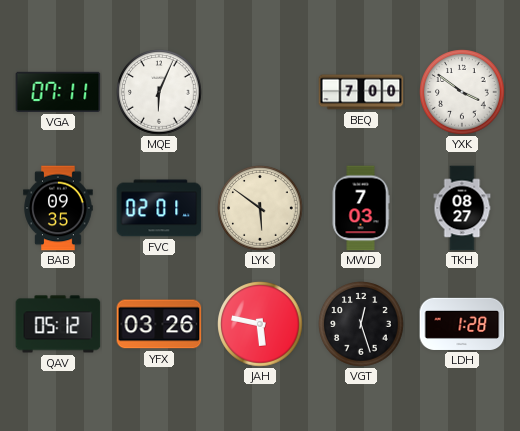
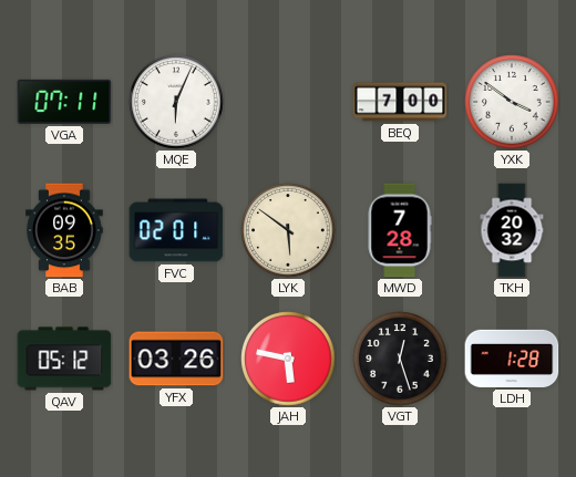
MWD: 7:03 -> 7:28
TKH: 08:27 -> 20:32
